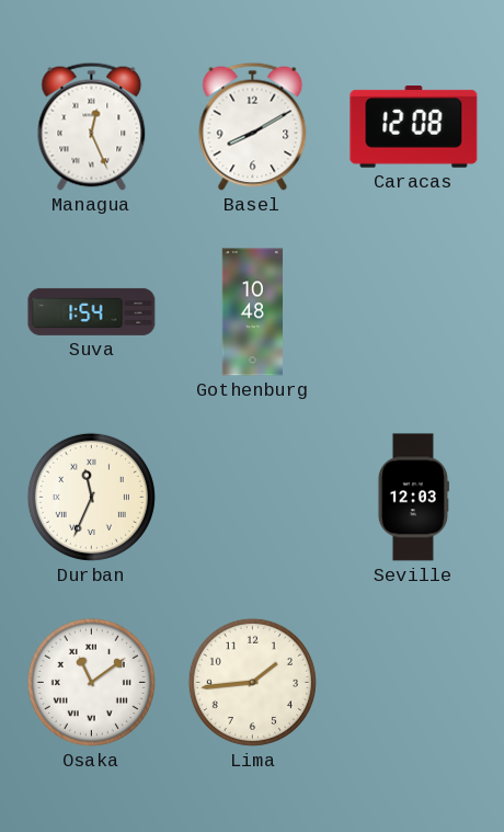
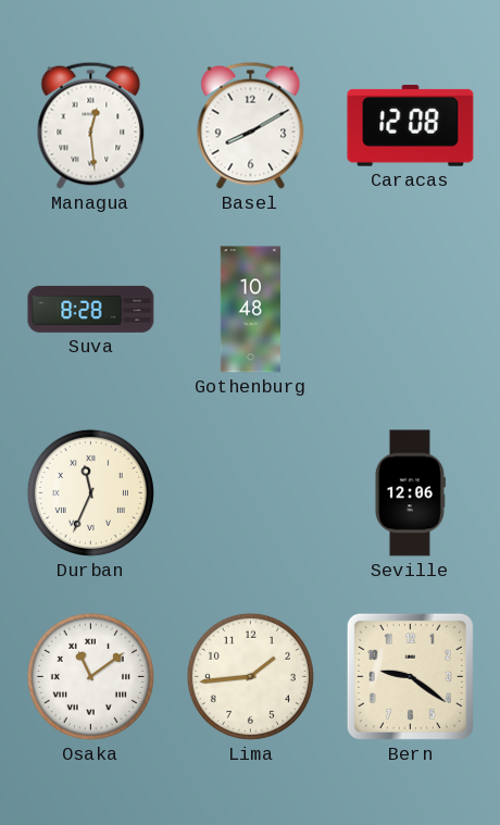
Managua: 12:26 -> 12:29
Suva: 1:54 -> 8:28
Seville: 12:03 -> 12:06
Bern: none -> 9:21
